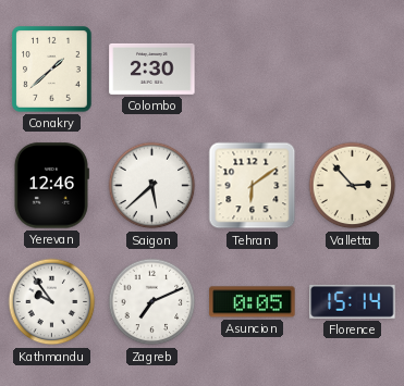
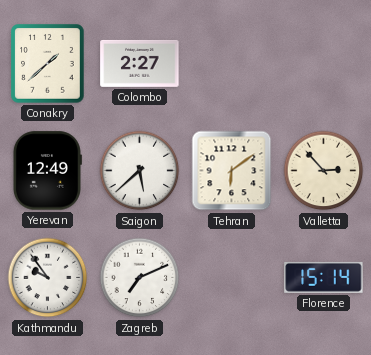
Colombo: 2:30 -> 2:27
Yerevan: 12:46 -> 12:49
Asuncion: 0:05 -> none
